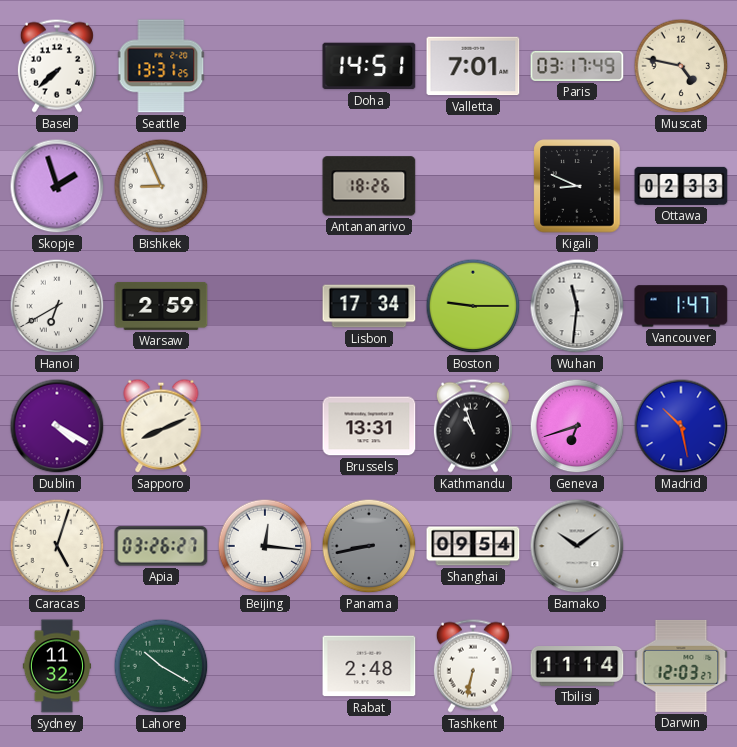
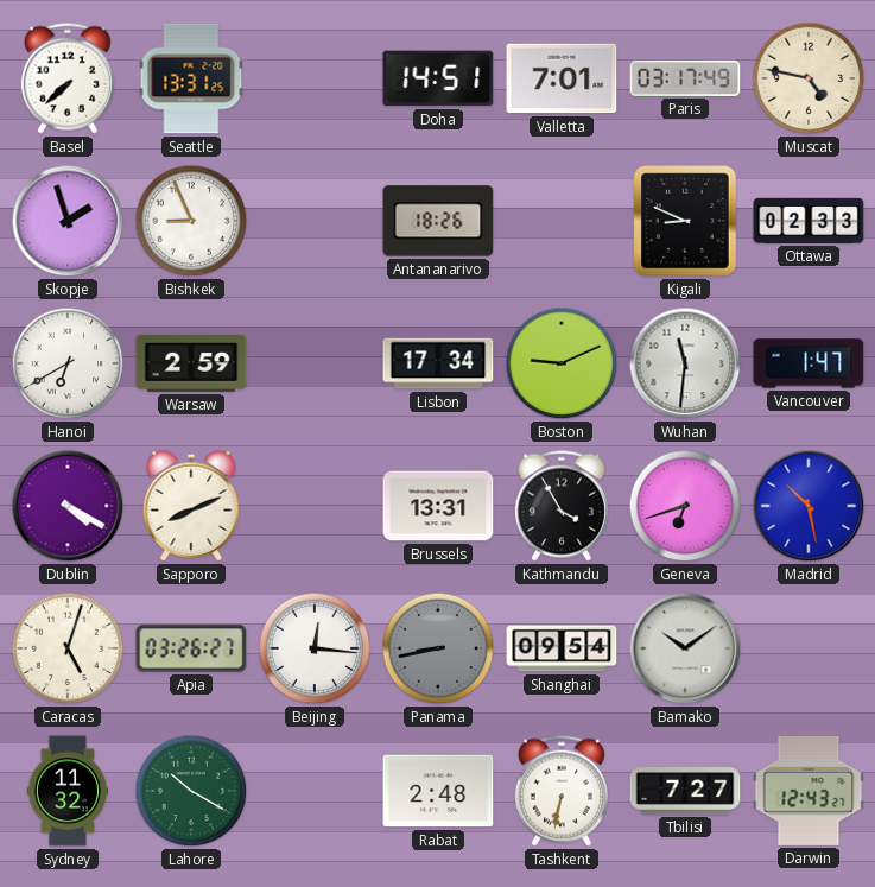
Boston: 9:15 -> 9:11
Kathmandu: 10:57 -> 3:55
Tbilisi: 11:14 -> 7:27
Darwin: 12:03 -> 12:43
